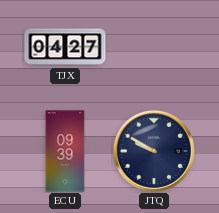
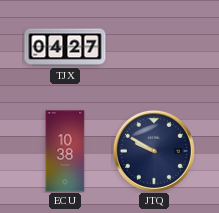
ECU: 09:39 -> 10:38
